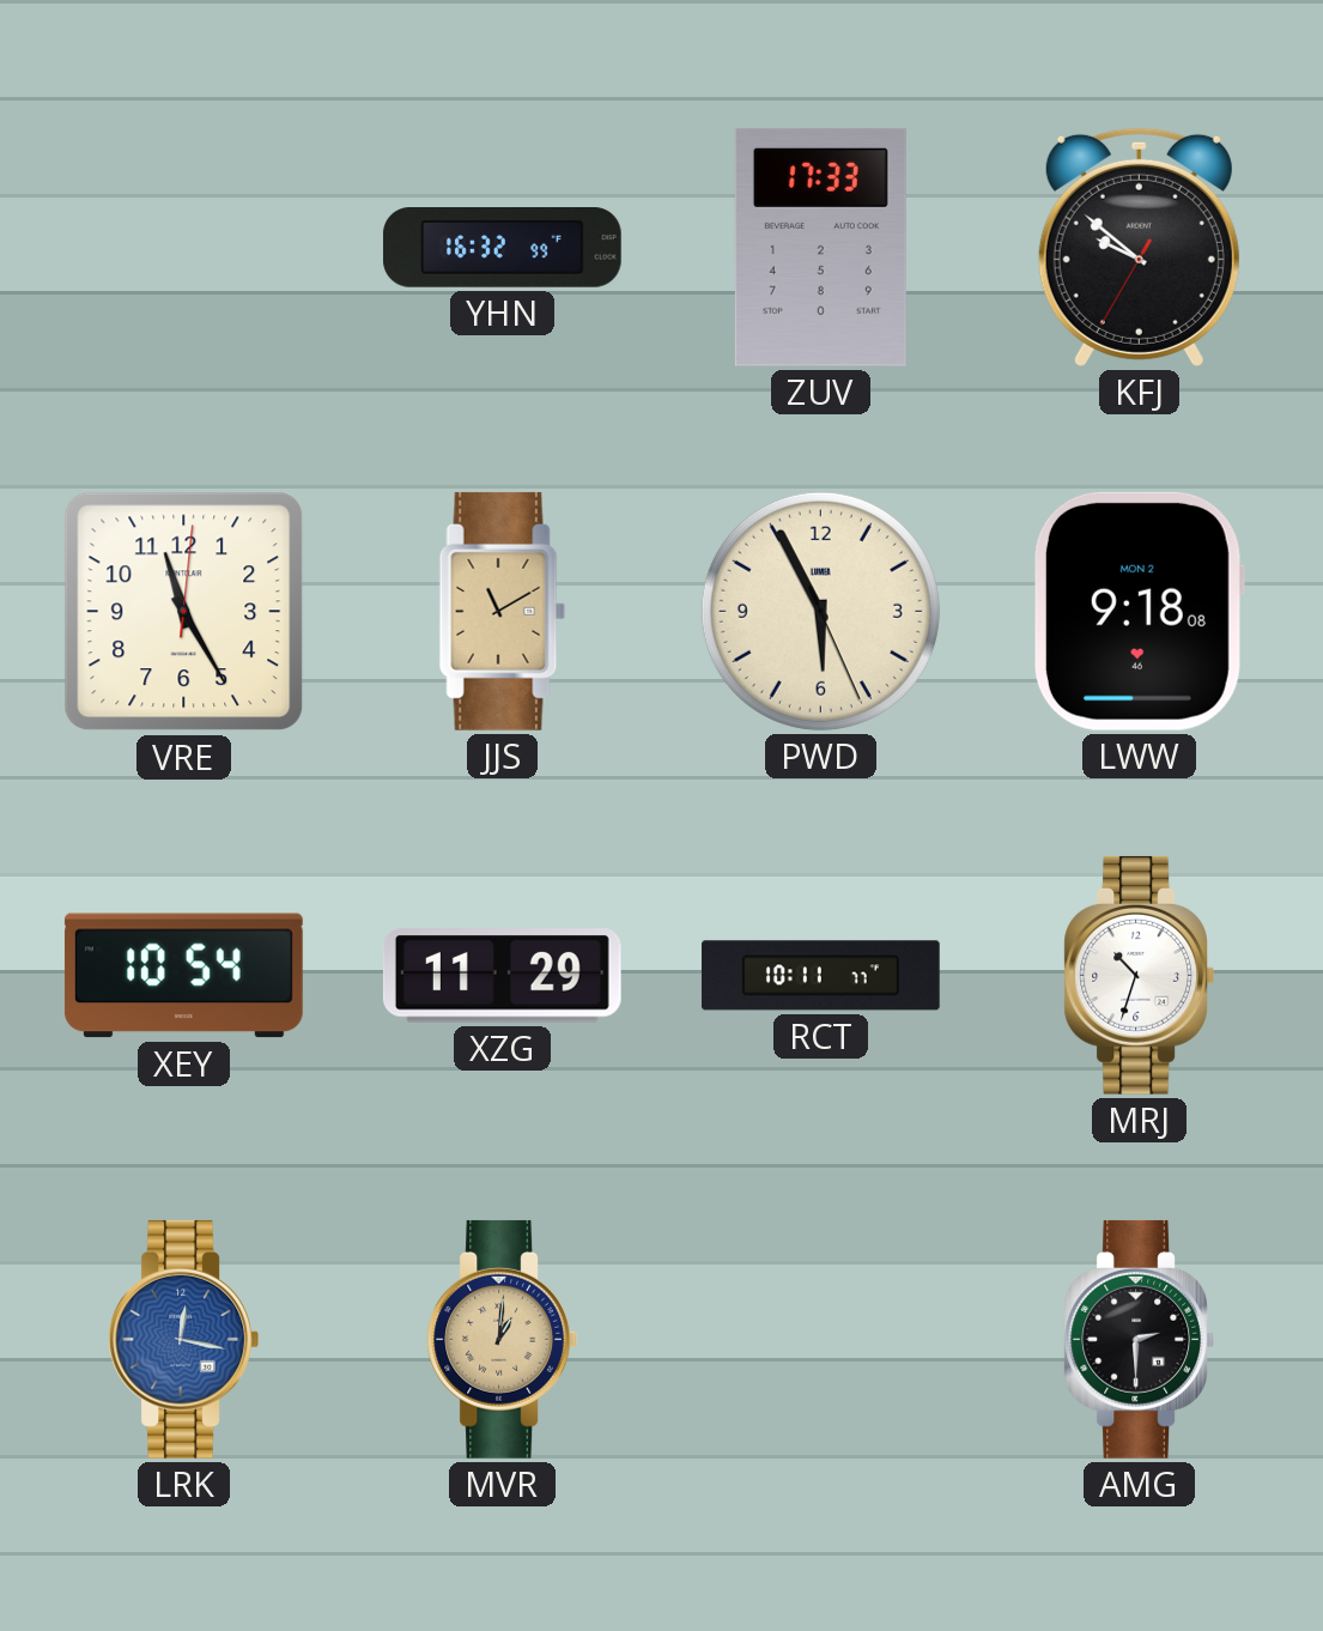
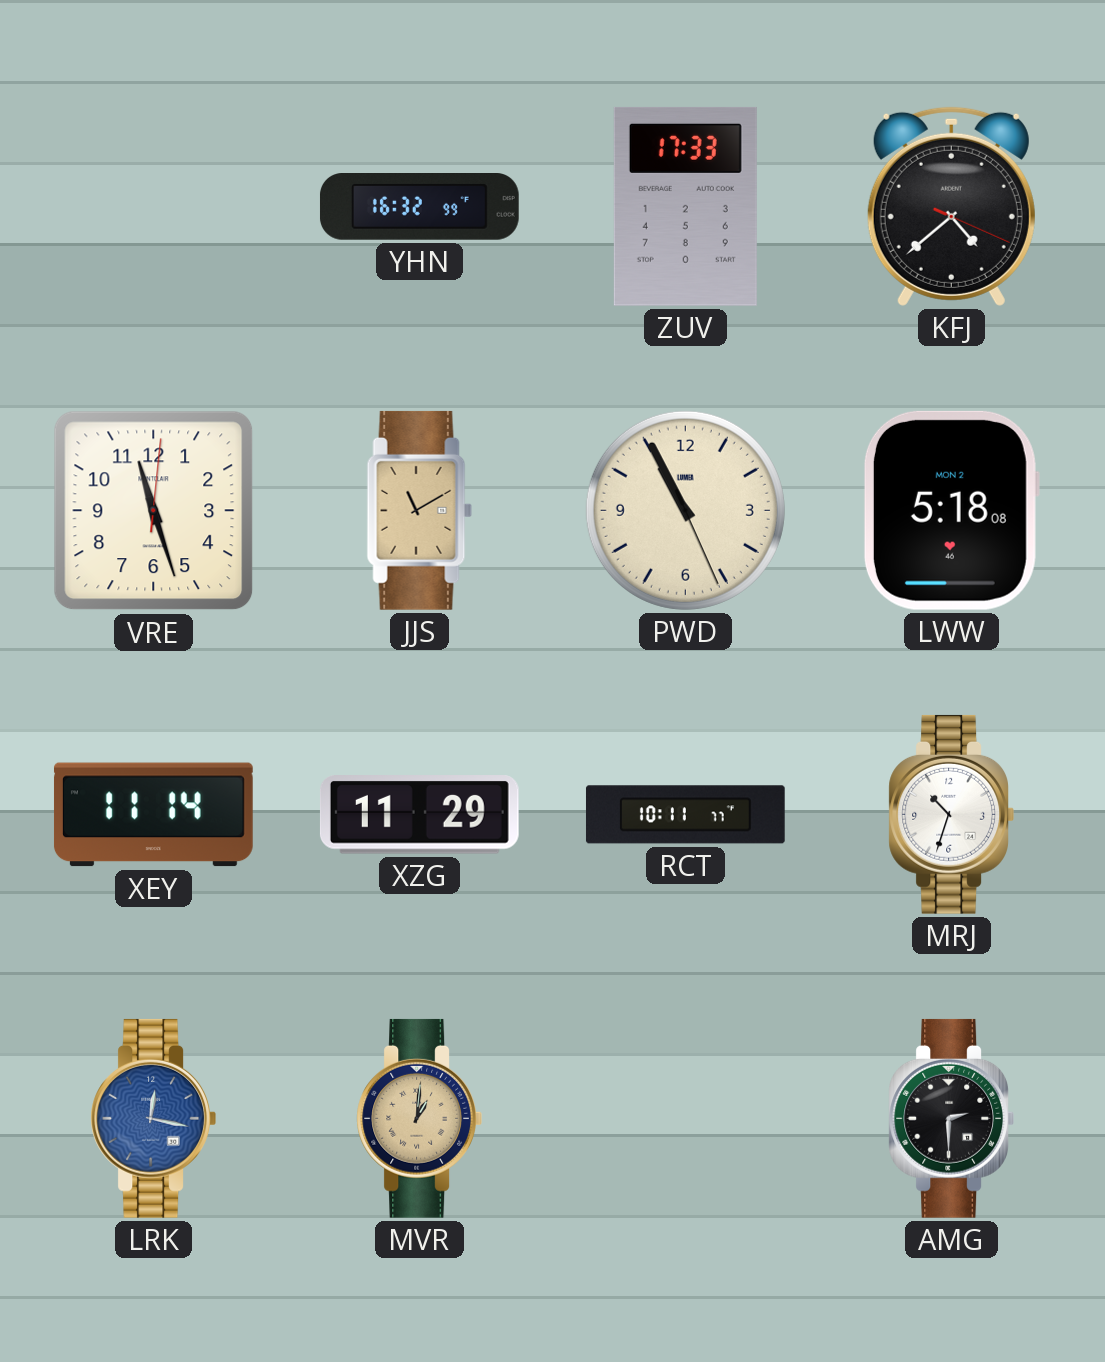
KFJ: 9:51 -> 4:38
VRE: 11:25 -> 11:27
PWD: 5:55 -> 10:55
LWW: 9:18 -> 5:18
XEY: 10:54 -> 11:14
